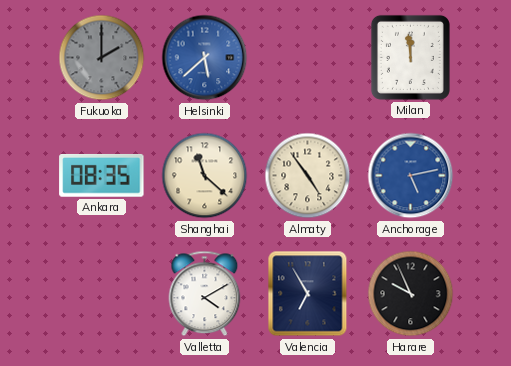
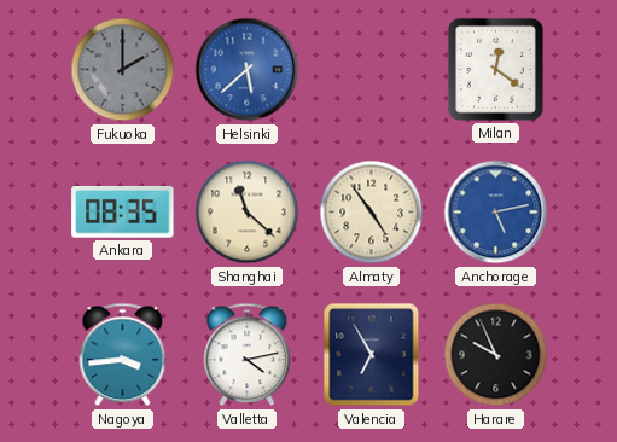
Milan: 11:59 -> 12:21
Nagoya: none -> 3:44
Valletta: 4:10 -> 4:13
